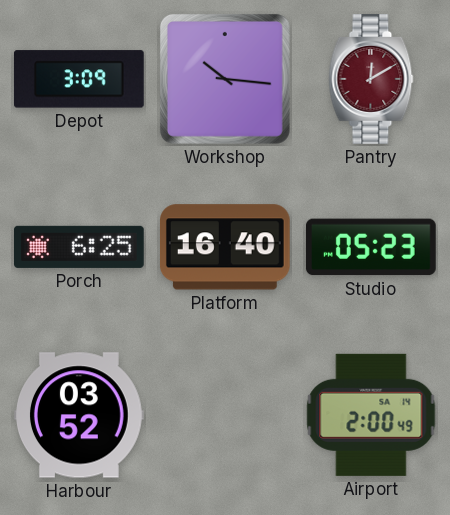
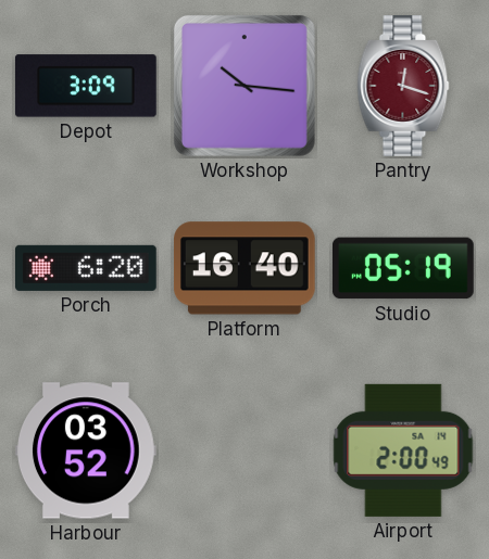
Pantry: 12:10 -> 12:18
Porch: 6:25 -> 6:20
Studio: 05:23 -> 05:19
